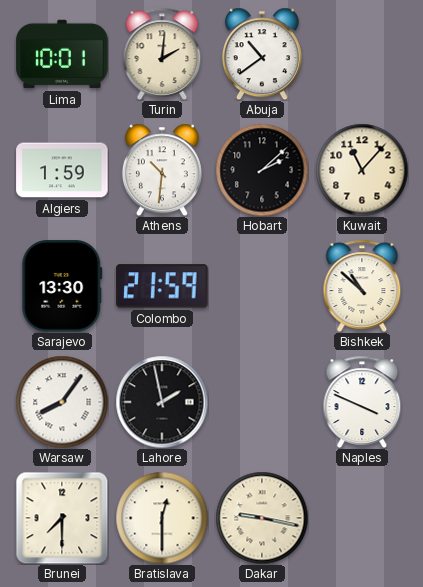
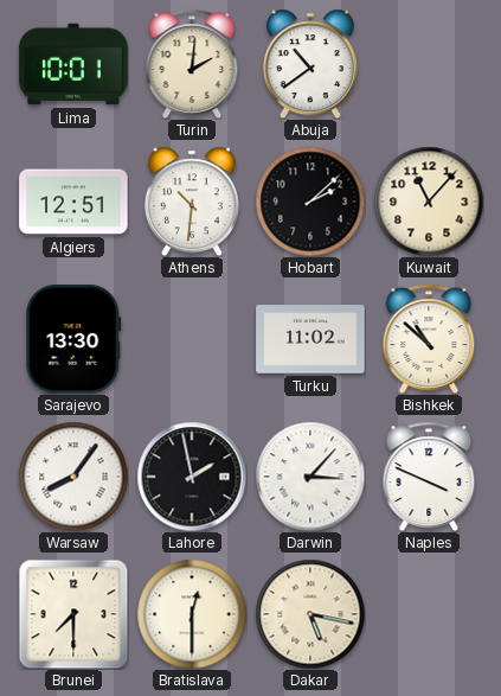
Algiers: 1:59 -> 12:51
Colombo: 21:59 -> none
Turku: none -> 11:02
Darwin: none -> 3:07
Dakar: 9:17 -> 5:17
